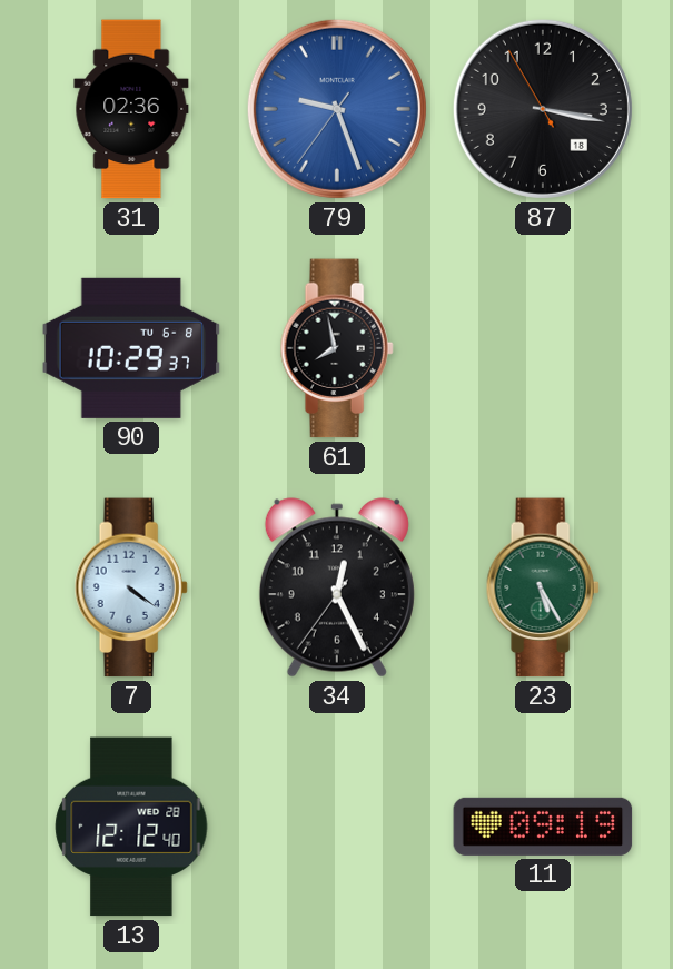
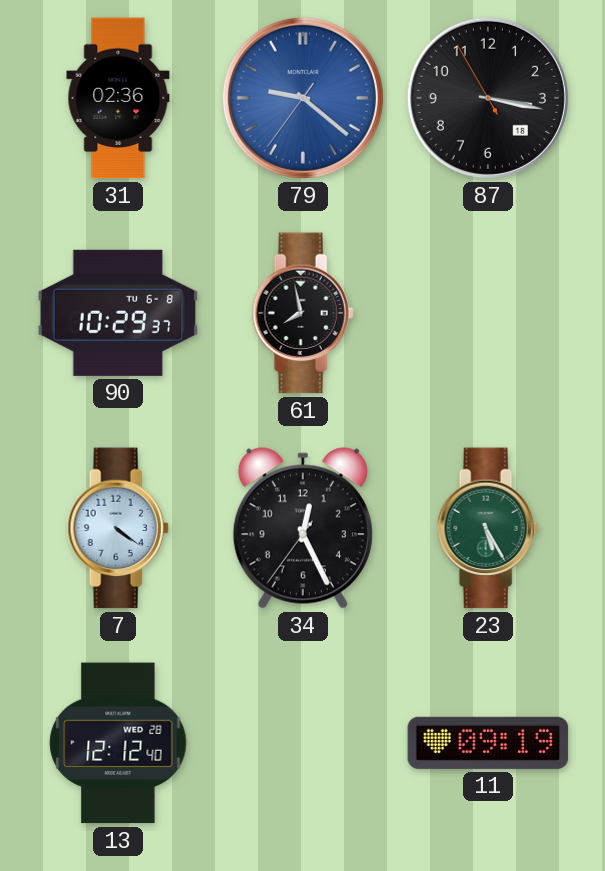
79: 9:26 -> 9:21
